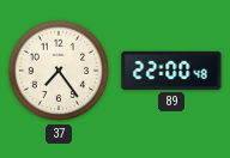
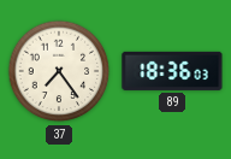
89: 22:00 -> 18:36
